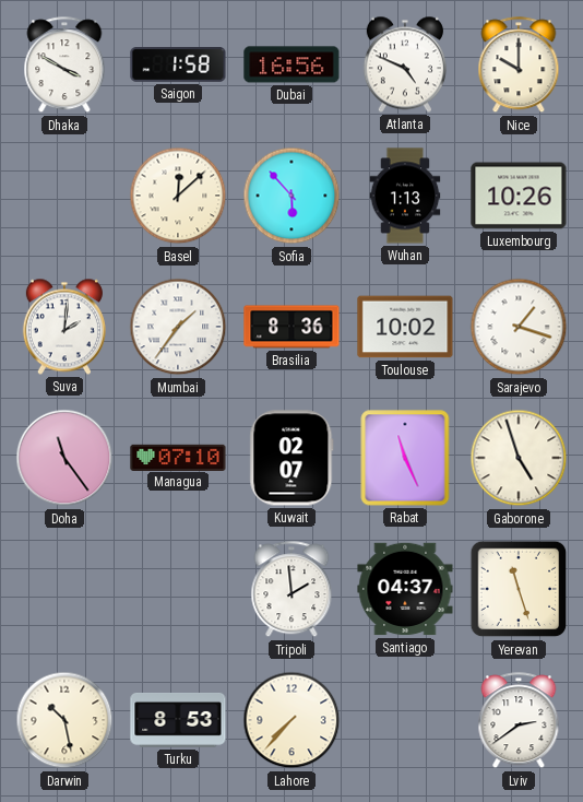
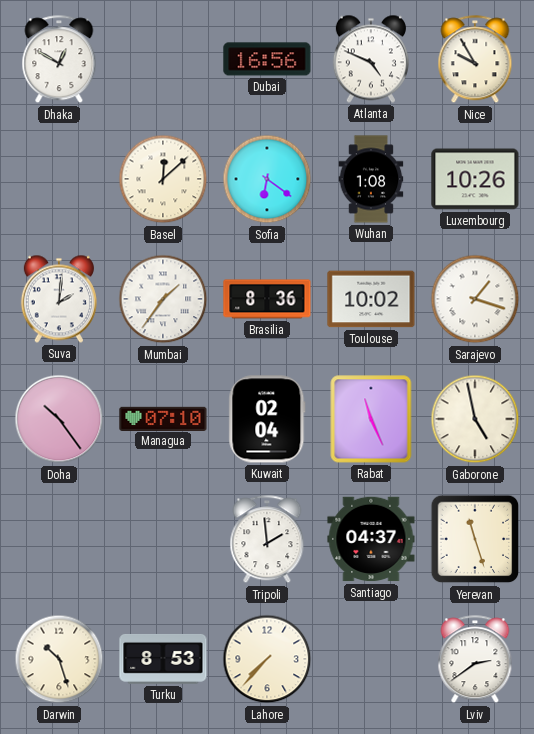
Dhaka: 3:50 -> 12:50
Saigon: 1:58 -> none
Nice: 10:00 -> 9:55
Sofia: 5:53 -> 6:21
Wuhan: 1:13 -> 1:08
Doha: 11:24 -> 10:24
Kuwait: 02:07 -> 02:04
Gaborone: 4:57 -> 4:58
Darwin: 10:28 -> 10:27
